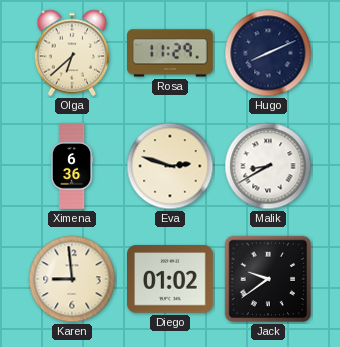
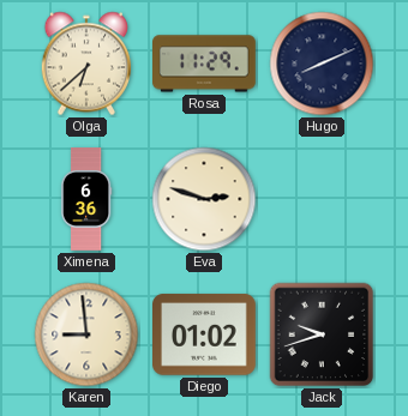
Malik: 8:40 -> none
Jack: 9:39 -> 9:42
